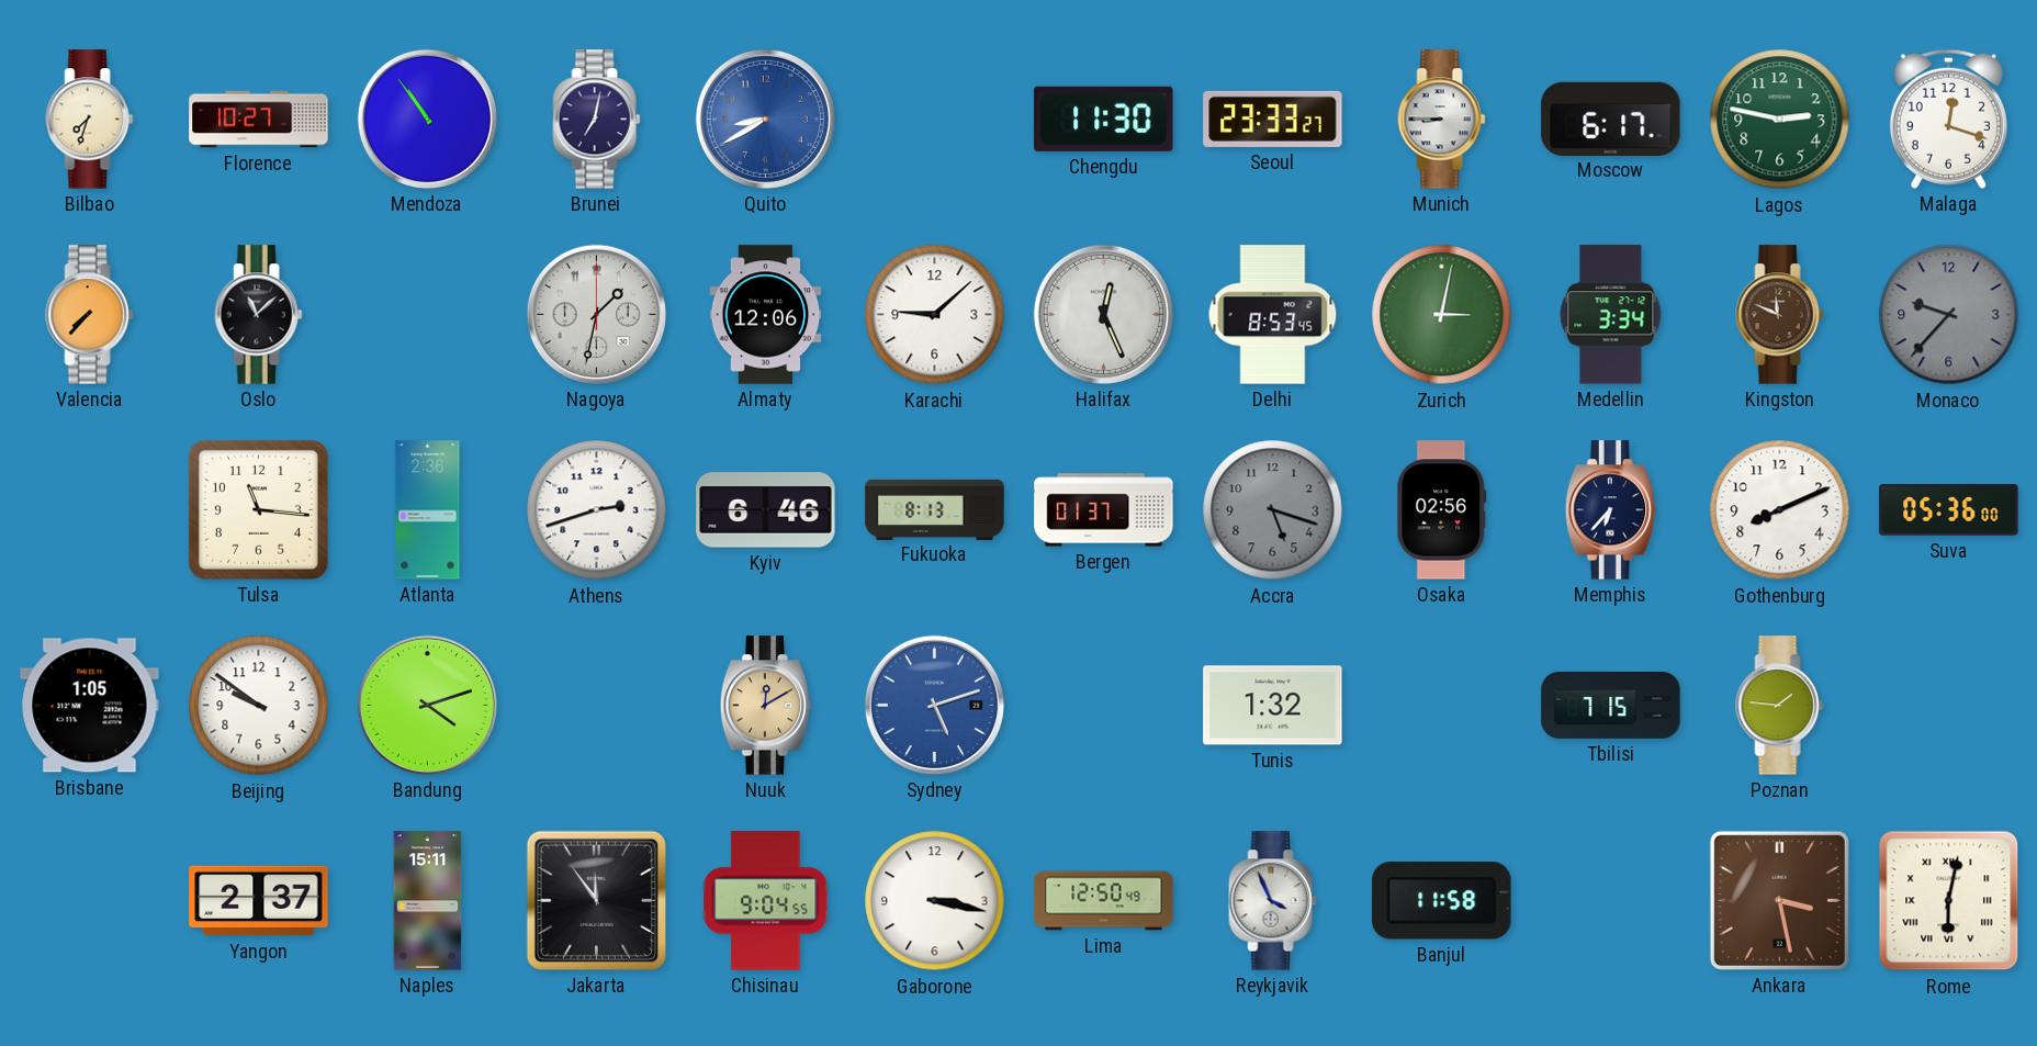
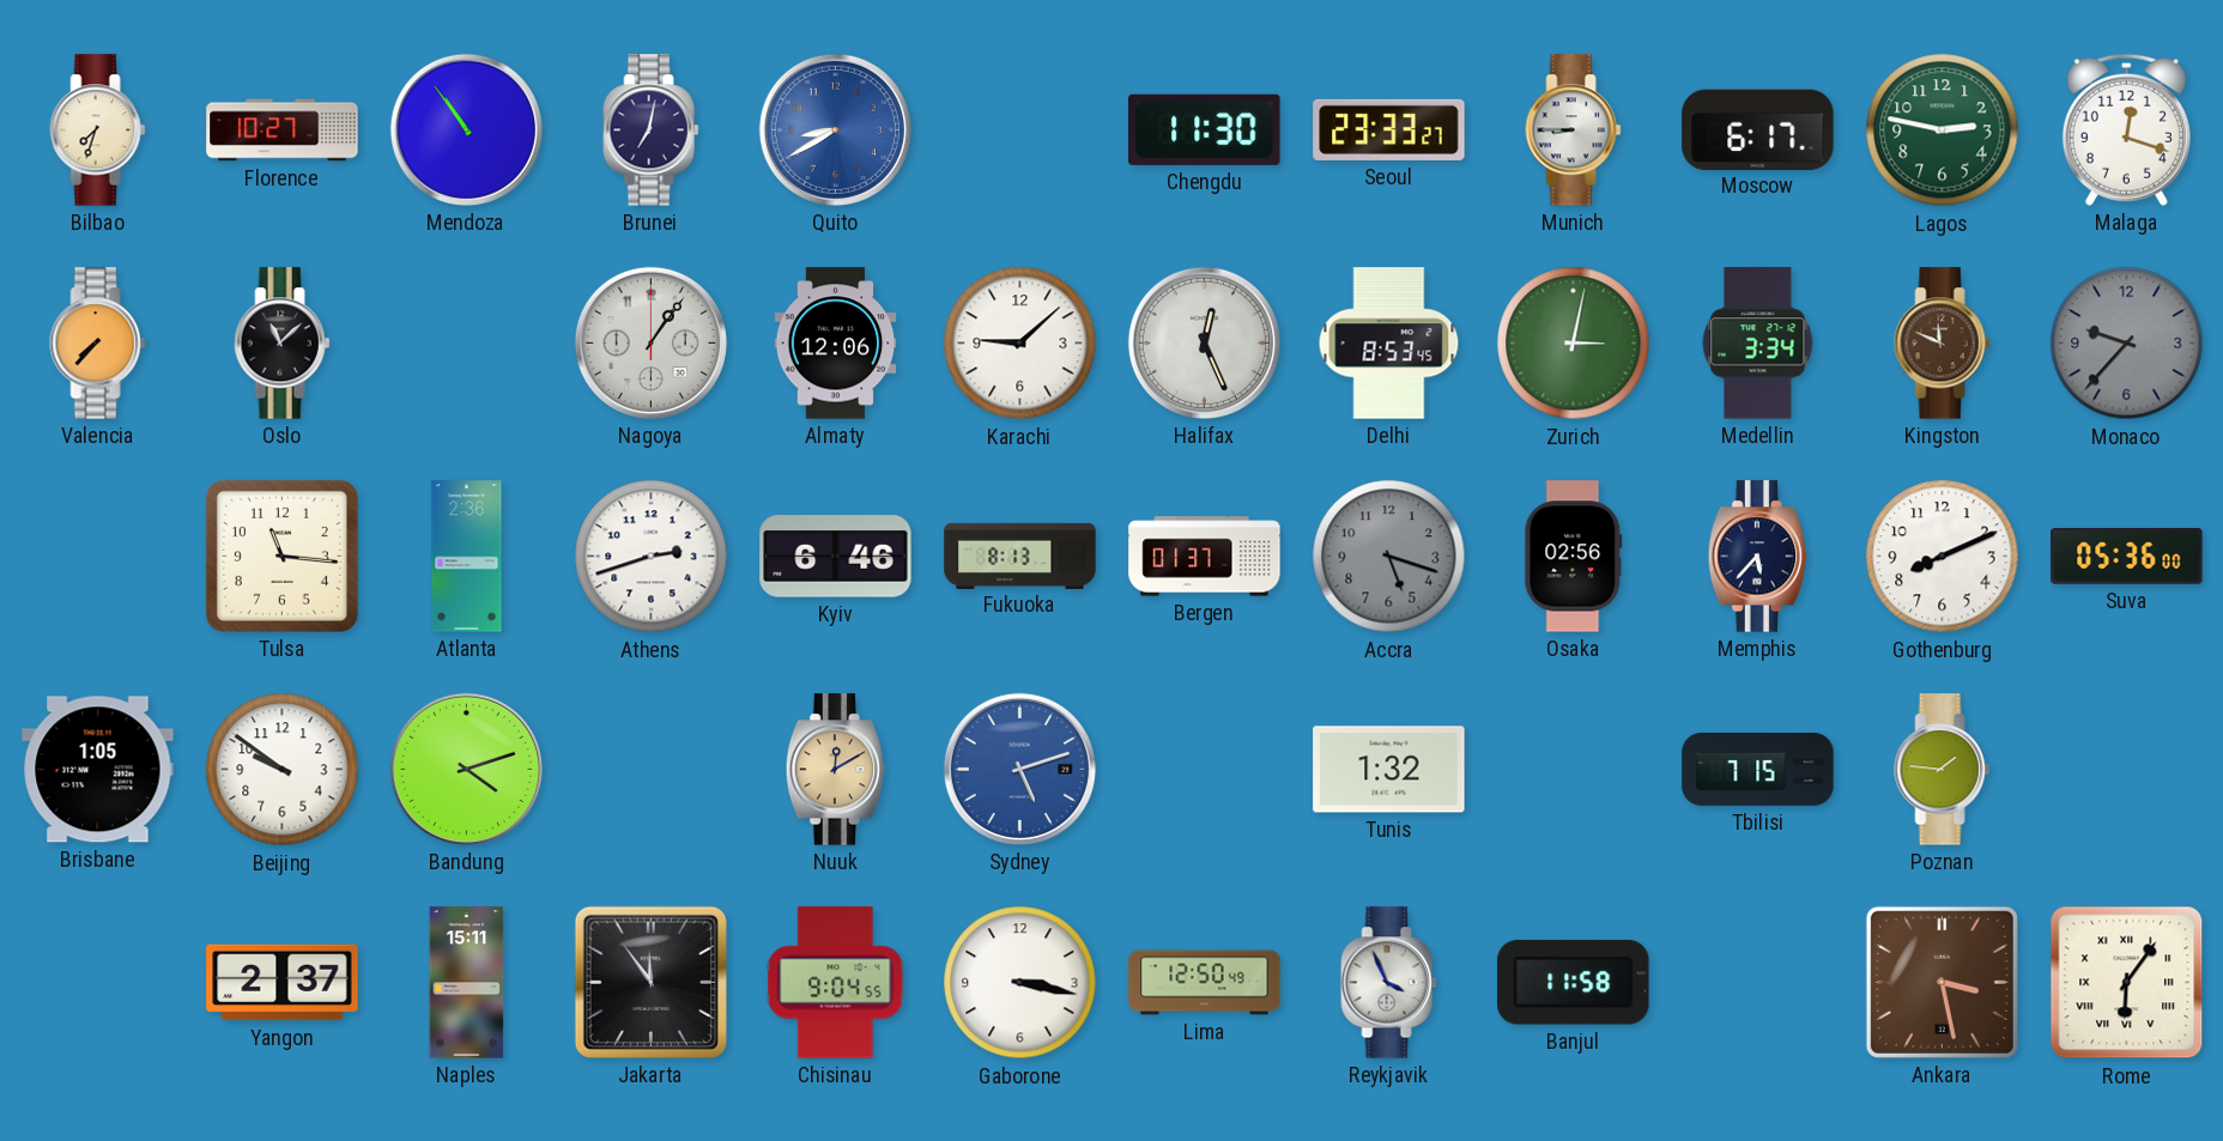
Nagoya: 1:32 -> 1:06
Memphis: 6:37 -> 5:37
Rome: 6:02 -> 6:06
